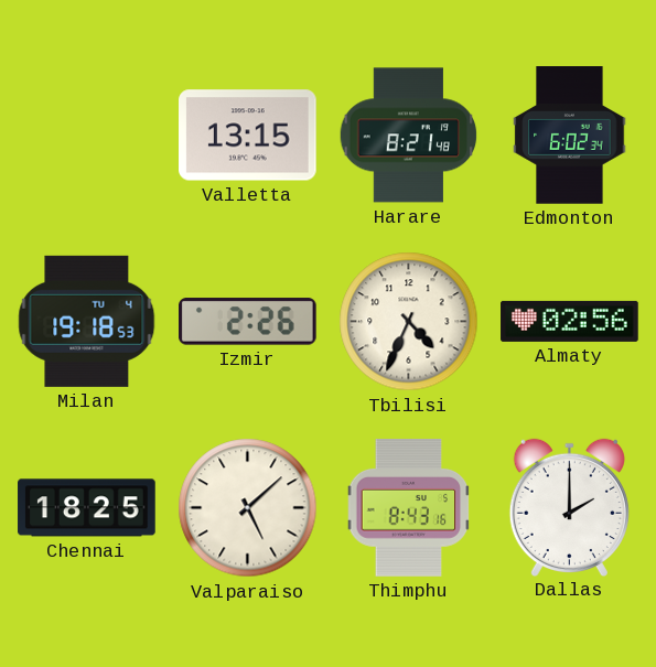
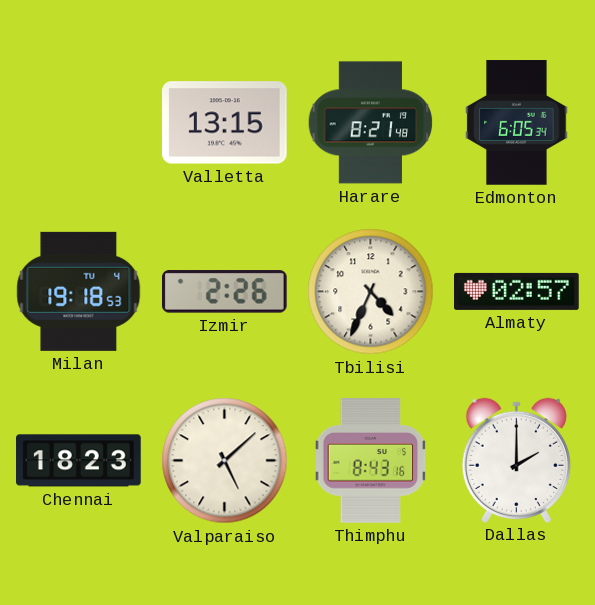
Edmonton: 6:02 -> 6:05
Almaty: 02:56 -> 02:57
Chennai: 18:25 -> 18:23
